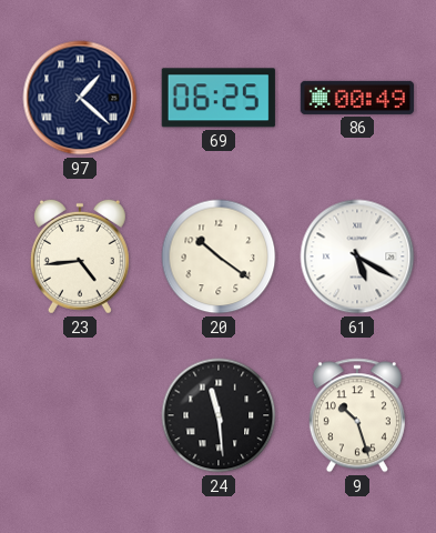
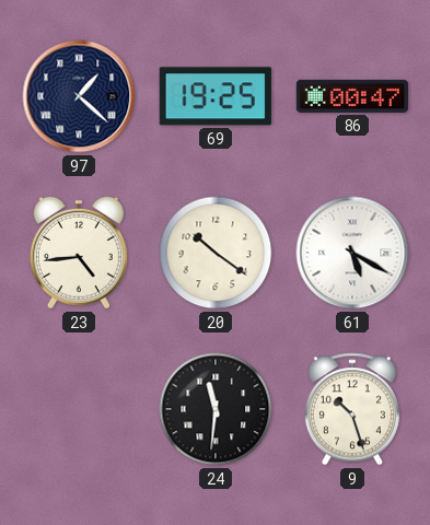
69: 06:25 -> 19:25
86: 00:49 -> 00:47
24: 11:29 -> 11:31
